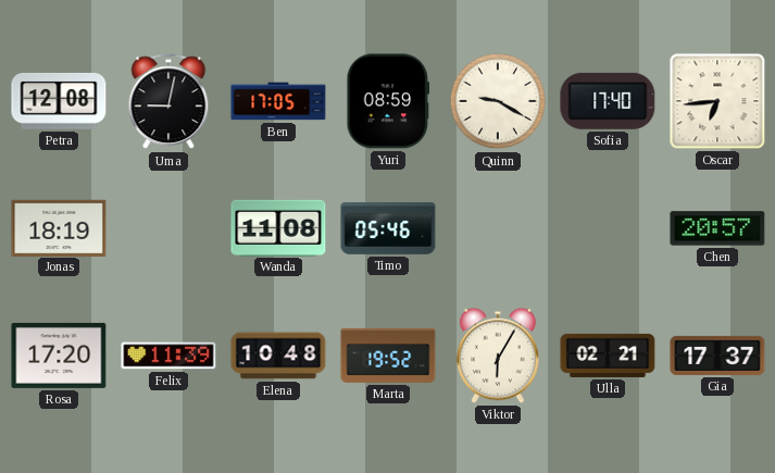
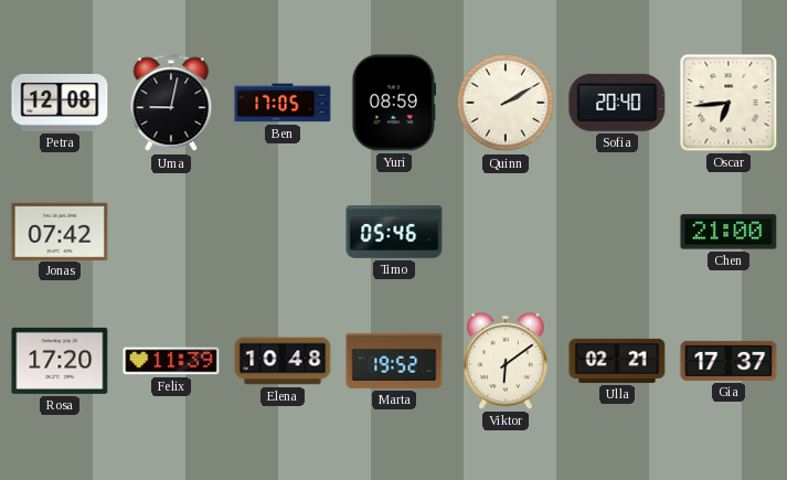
Quinn: 9:20 -> 2:10
Sofia: 17:40 -> 20:40
Jonas: 18:19 -> 07:42
Wanda: 11:08 -> none
Chen: 20:57 -> 21:00
Viktor: 6:05 -> 6:09
